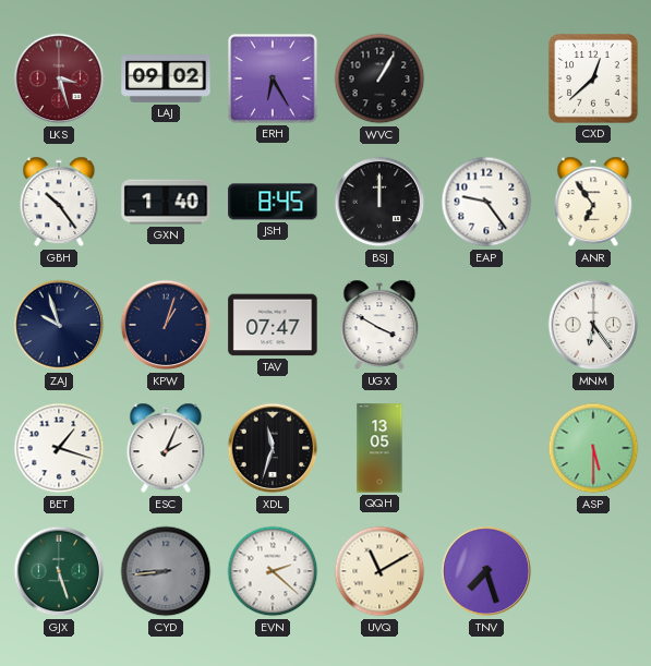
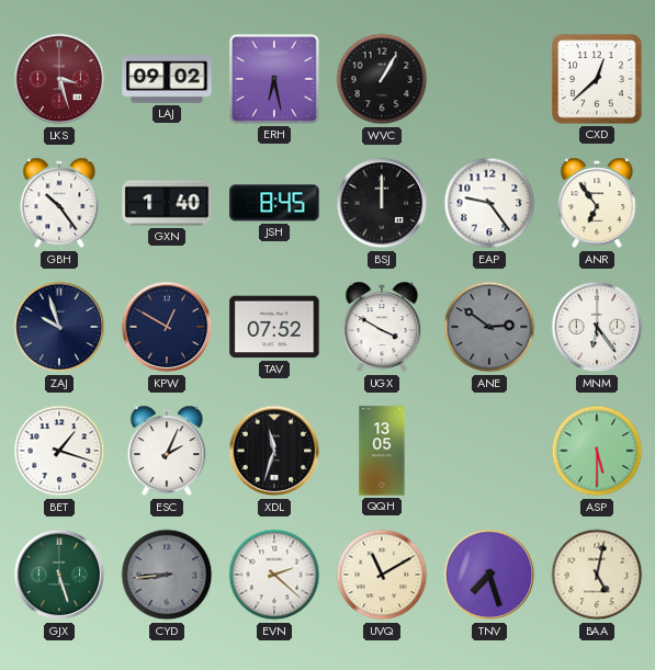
ERH: 6:25 -> 6:28
KPW: 1:03 -> 12:50
TAV: 07:47 -> 07:52
ANE: none -> 2:51
BAA: none -> 5:02
